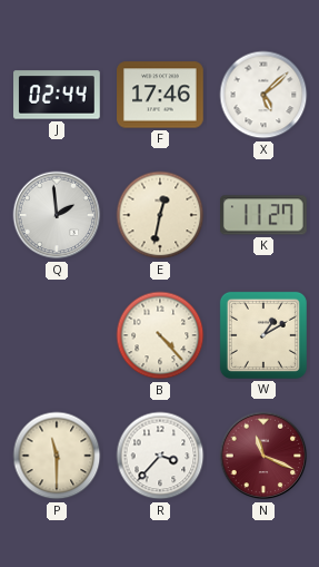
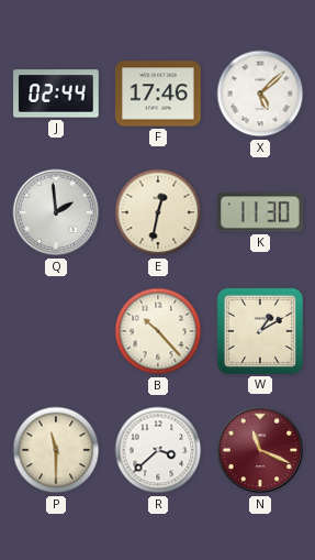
K: 11:27 -> 11:30
B: 4:23 -> 10:23
R: 3:37 -> 3:38
